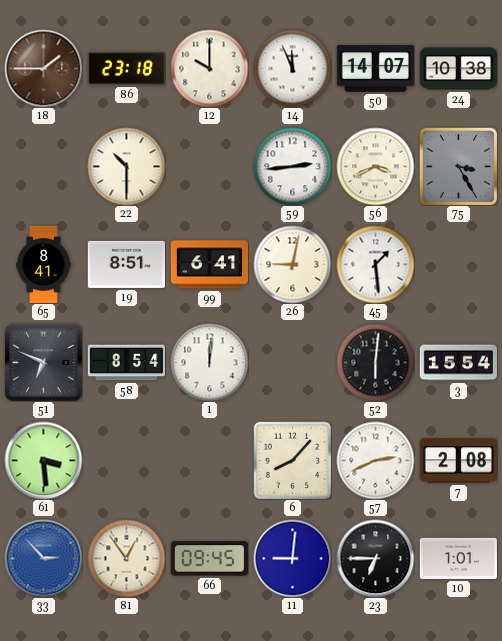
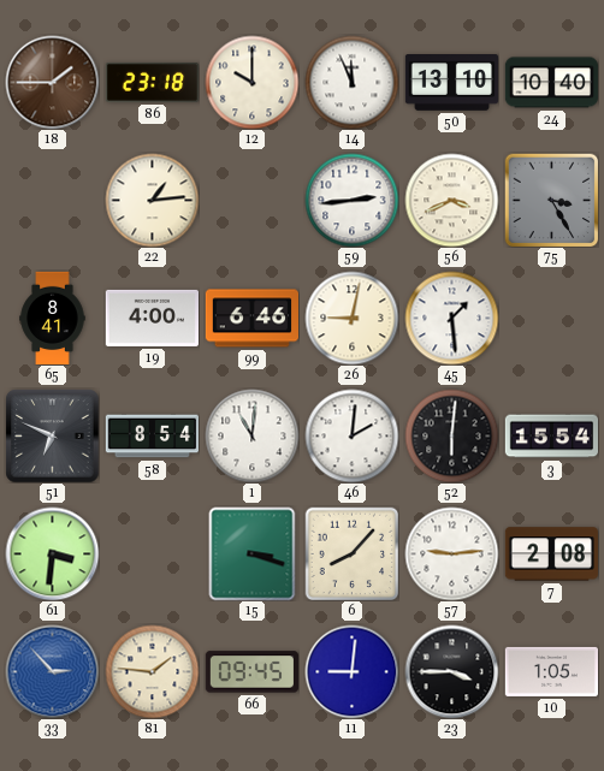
50: 14:07 -> 13:10
24: 10:38 -> 10:40
22: 10:30 -> 1:14
19: 8:51 -> 4:00
99: 6:41 -> 6:46
1: 12:01 -> 11:01
46: none -> 2:01
61: 3:29 -> 3:31
15: none -> 3:18
57: 2:41 -> 9:14
81: 12:54 -> 1:46
23: 6:45 -> 3:45
10: 1:01 -> 1:05
